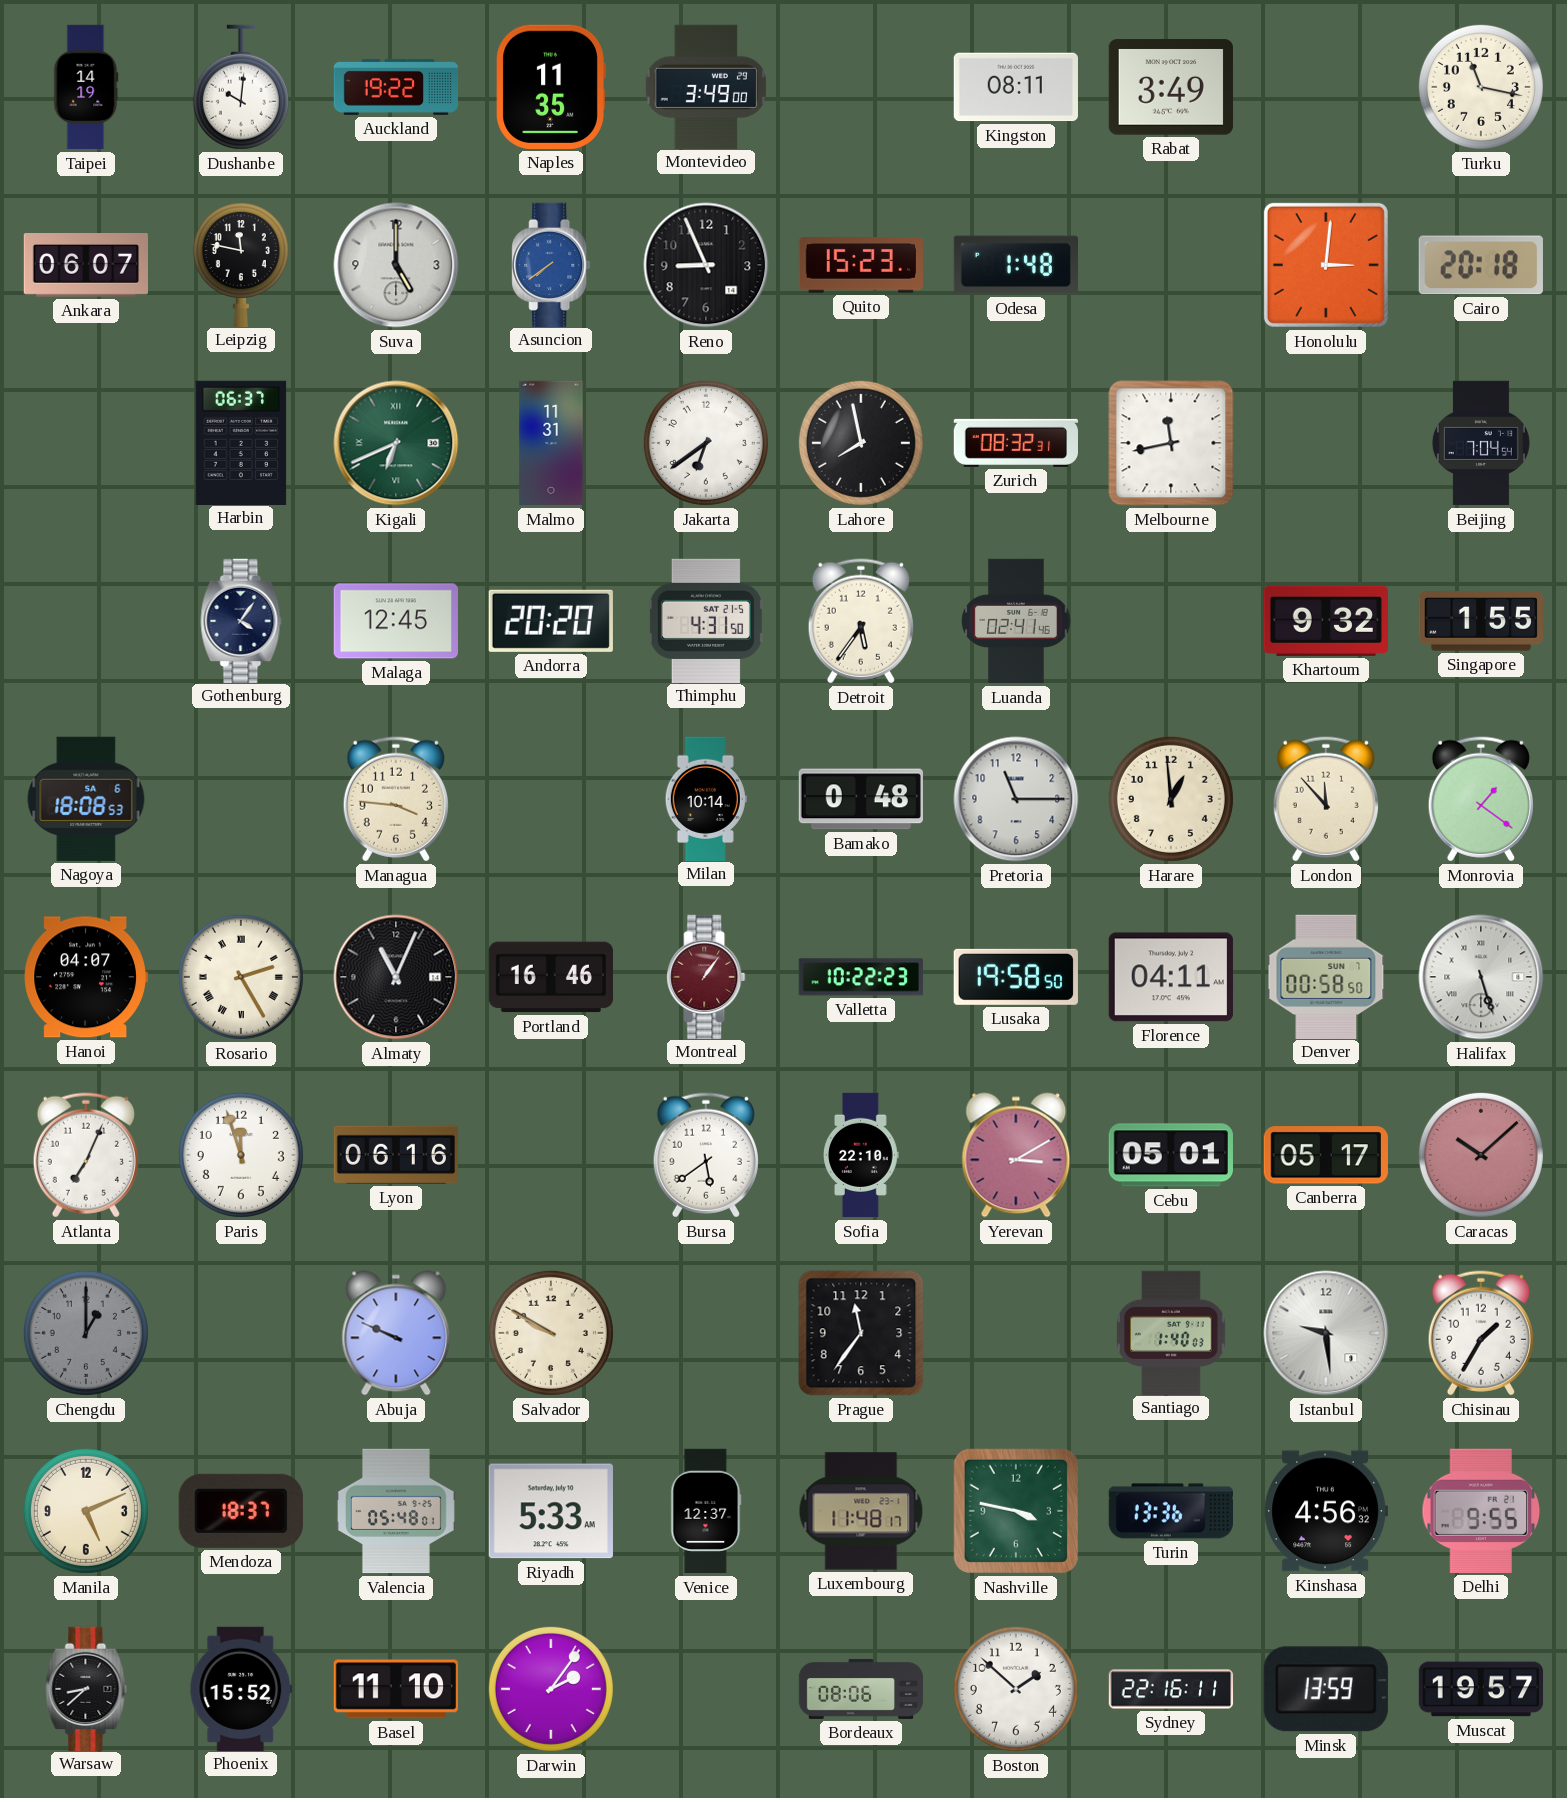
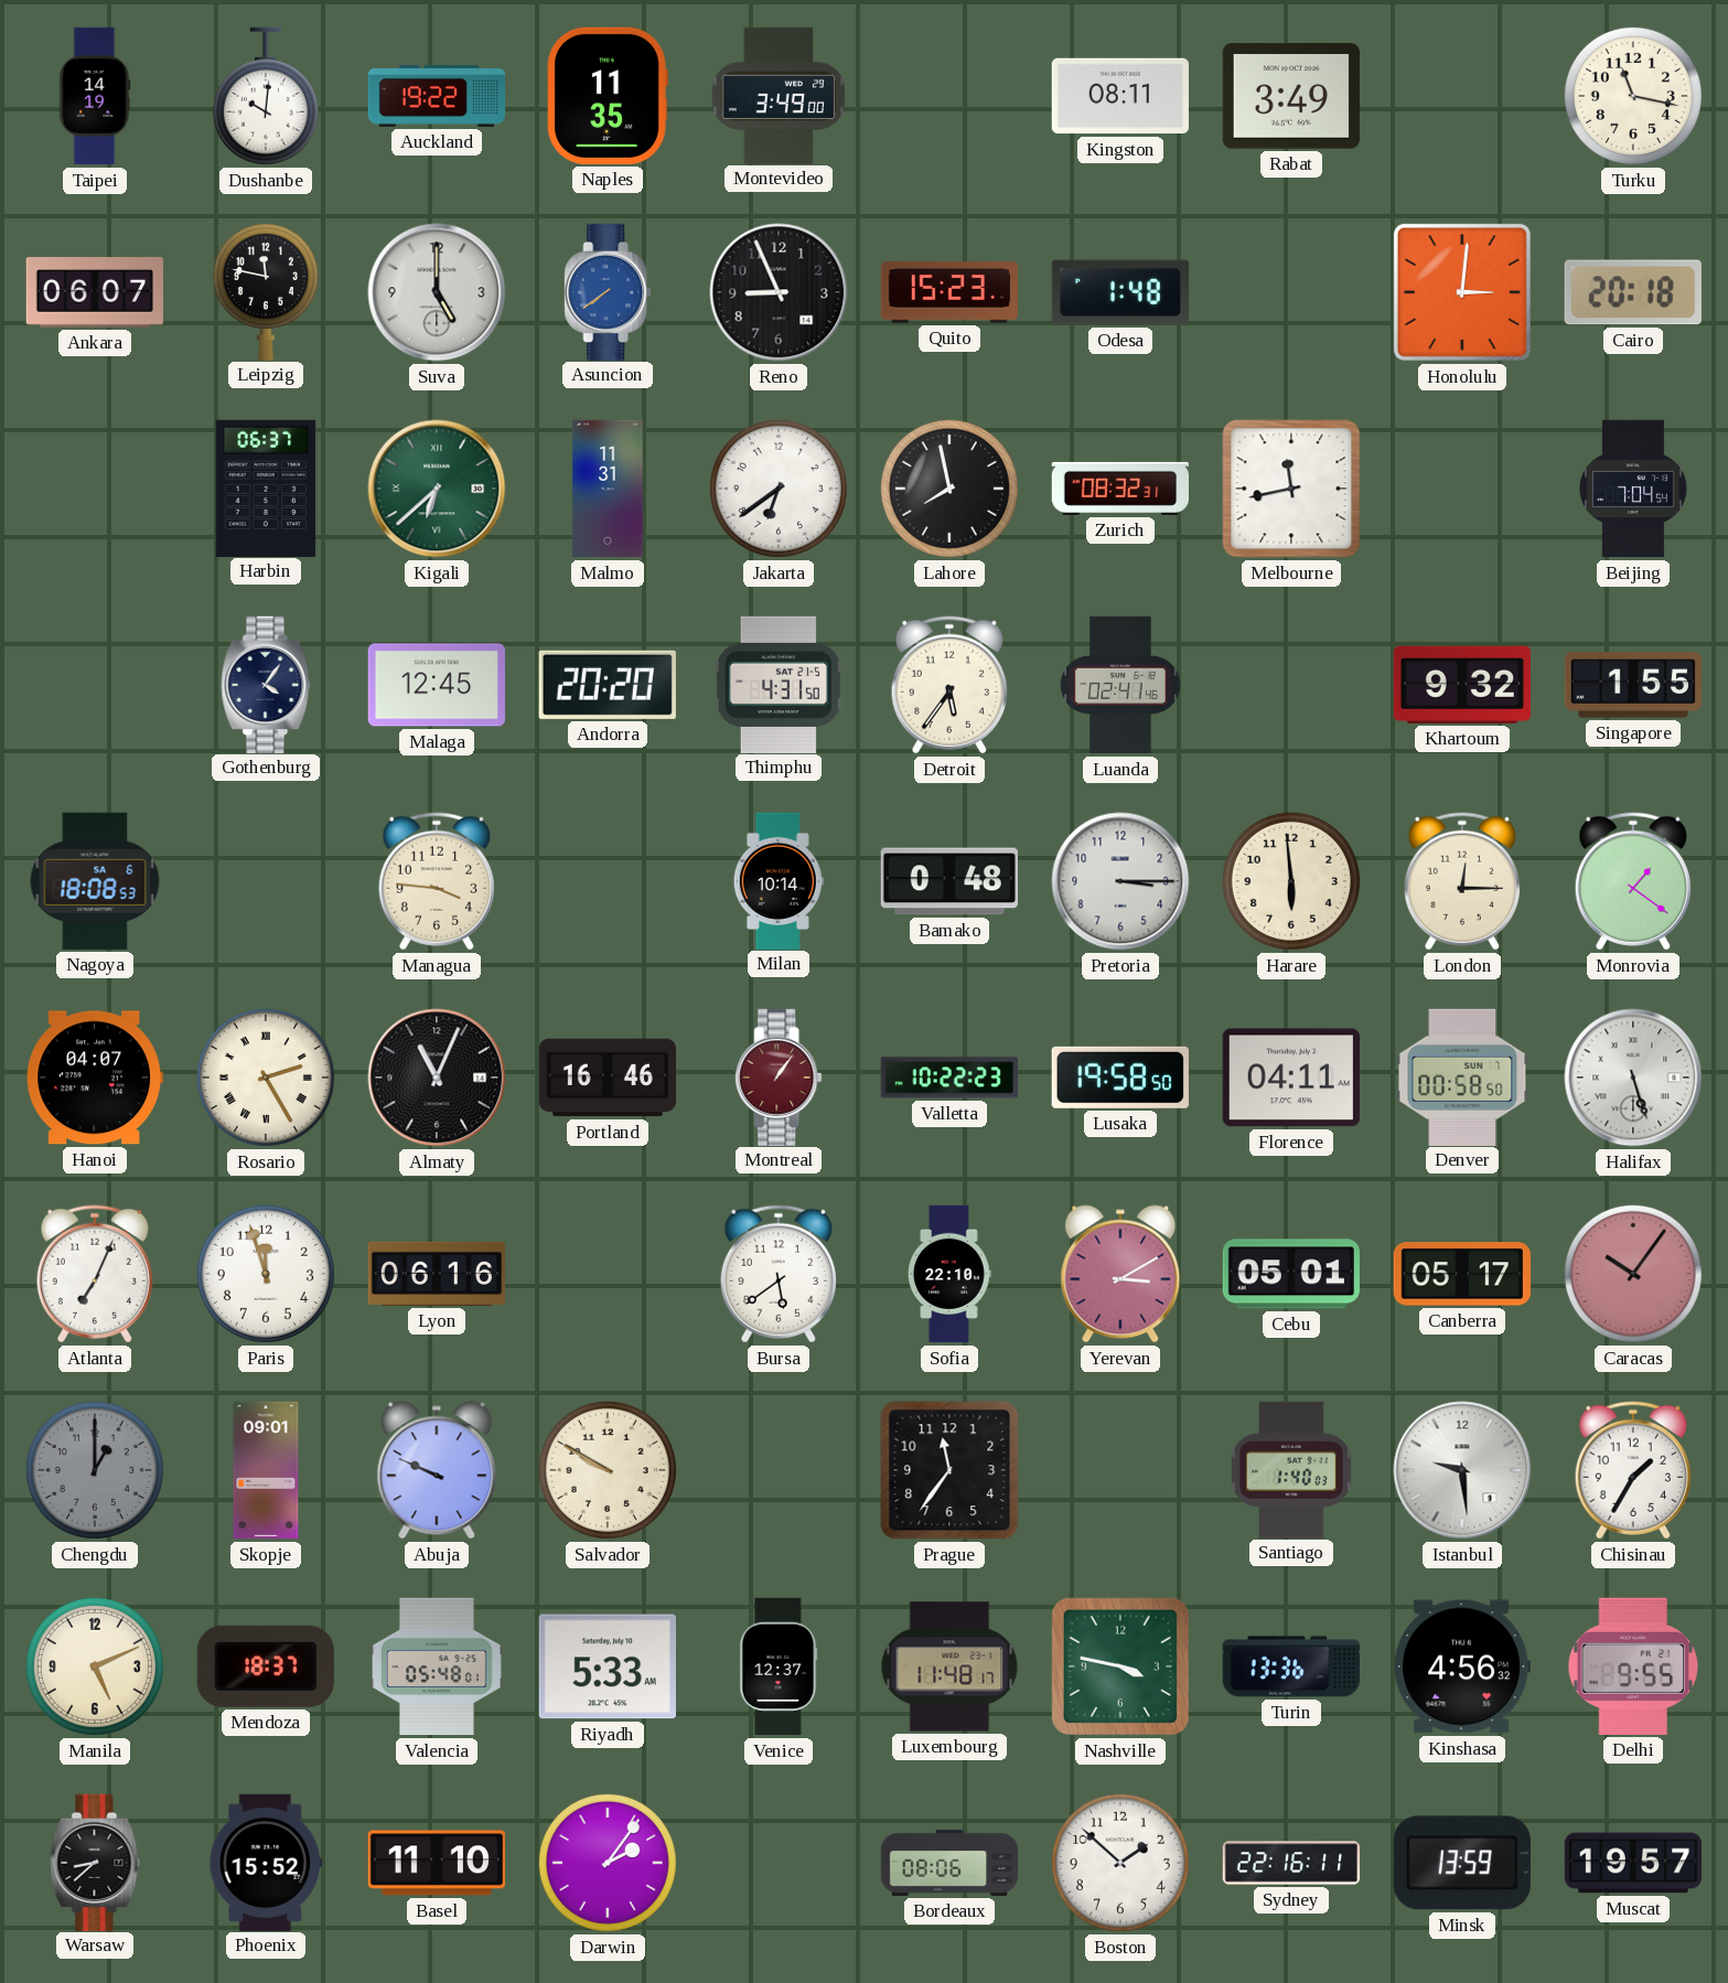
Kigali: 6:41 -> 6:38
Pretoria: 11:15 -> 3:15
Harare: 12:59 -> 5:59
London: 11:53 -> 12:15
Caracas: 10:08 -> 10:06
Skopje: none -> 09:01
